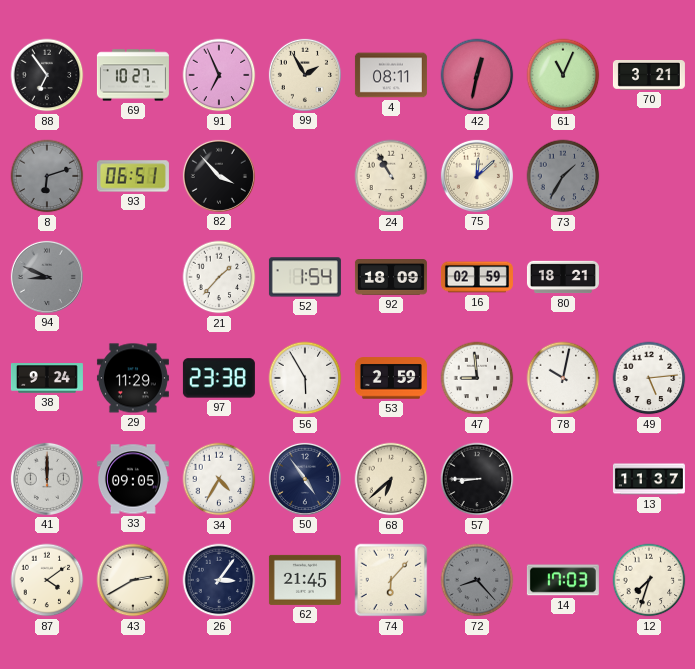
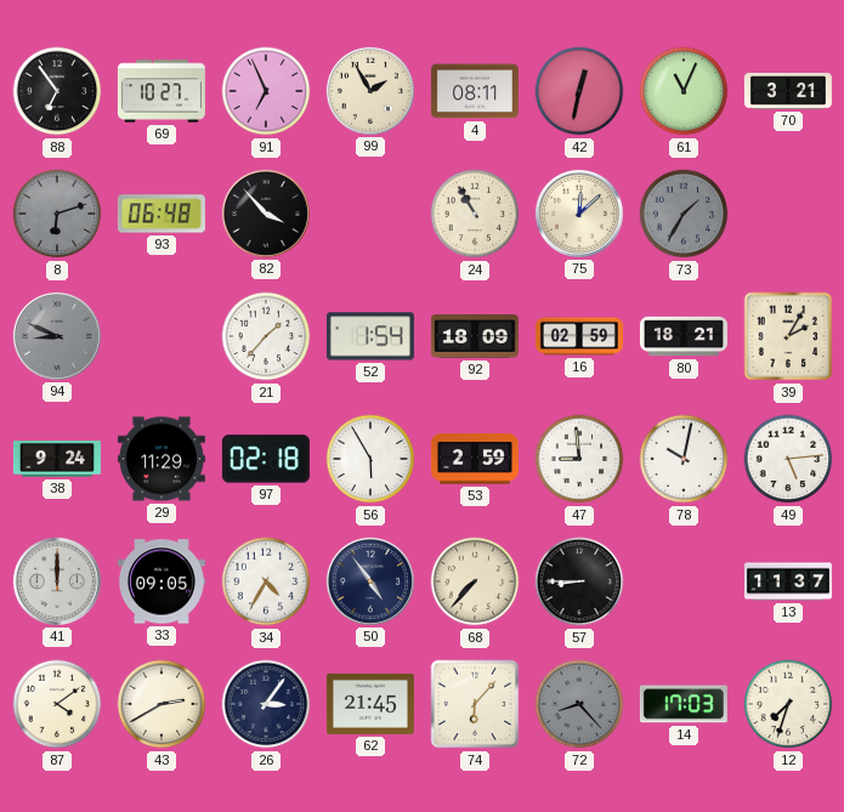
93: 06:51 -> 06:48
39: none -> 2:05
97: 23:38 -> 02:18
68: 6:38 -> 7:37
